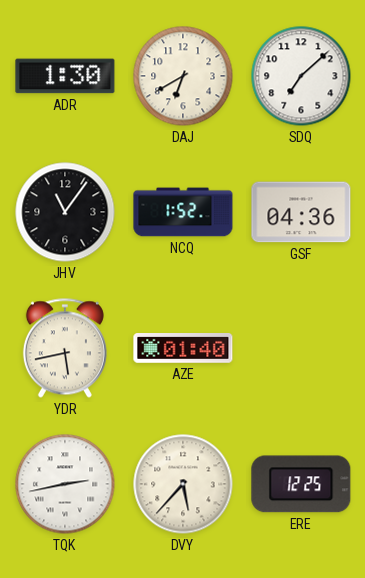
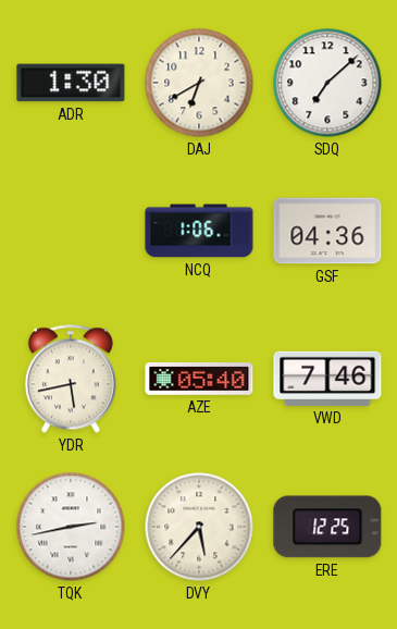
JHV: 11:06 -> none
NCQ: 1:52 -> 1:06
AZE: 01:40 -> 05:40
VWD: none -> 7:46
